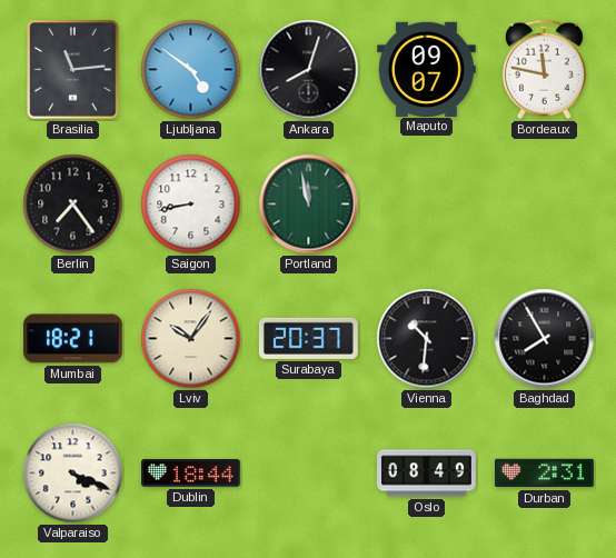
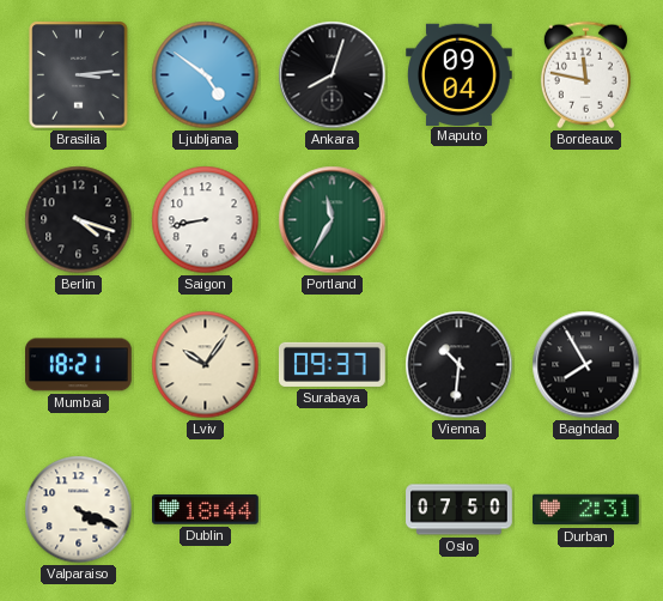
Brasilia: 11:14 -> 3:14
Maputo: 09:07 -> 09:04
Berlin: 7:24 -> 4:18
Portland: 11:58 -> 11:35
Surabaya: 20:37 -> 09:37
Oslo: 08:49 -> 07:50
